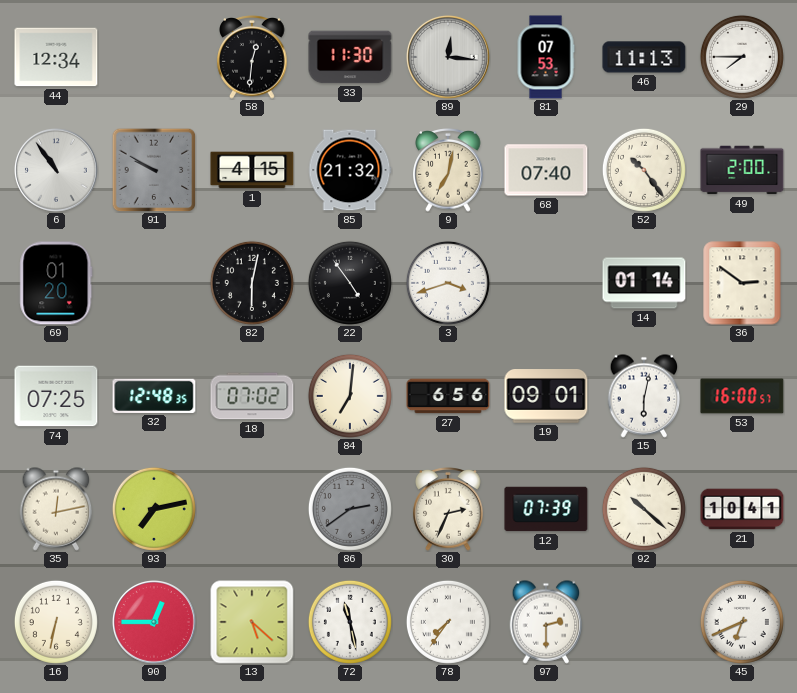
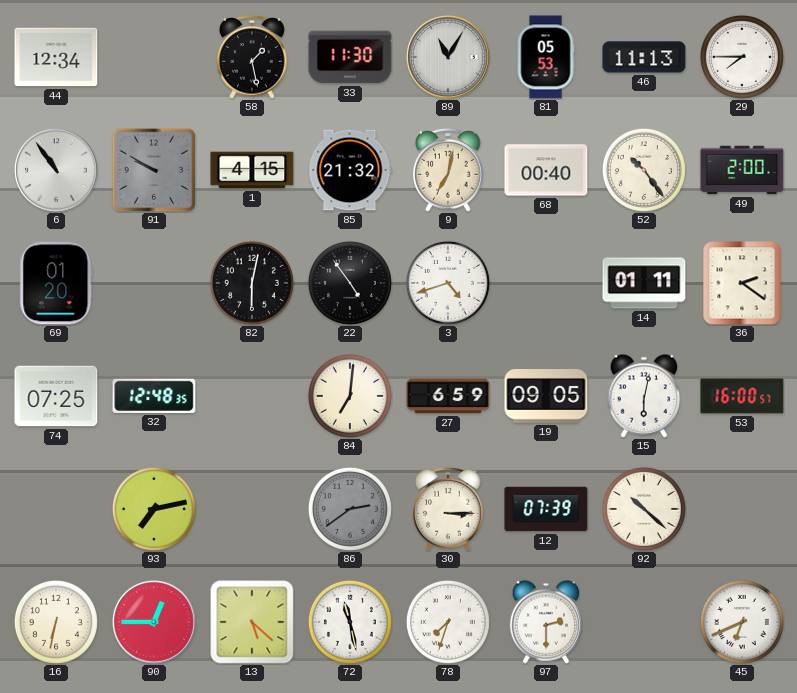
58: 12:31 -> 1:28
89: 12:16 -> 11:05
81: 07:53 -> 05:53
68: 07:40 -> 00:40
3: 3:42 -> 4:42
14: 01:14 -> 01:11
36: 2:51 -> 2:21
18: 07:02 -> none
27: 6:56 -> 6:59
19: 09:01 -> 09:05
35: 12:13 -> none
30: 2:34 -> 3:15
21: 10:41 -> none
78: 7:36 -> 7:33
